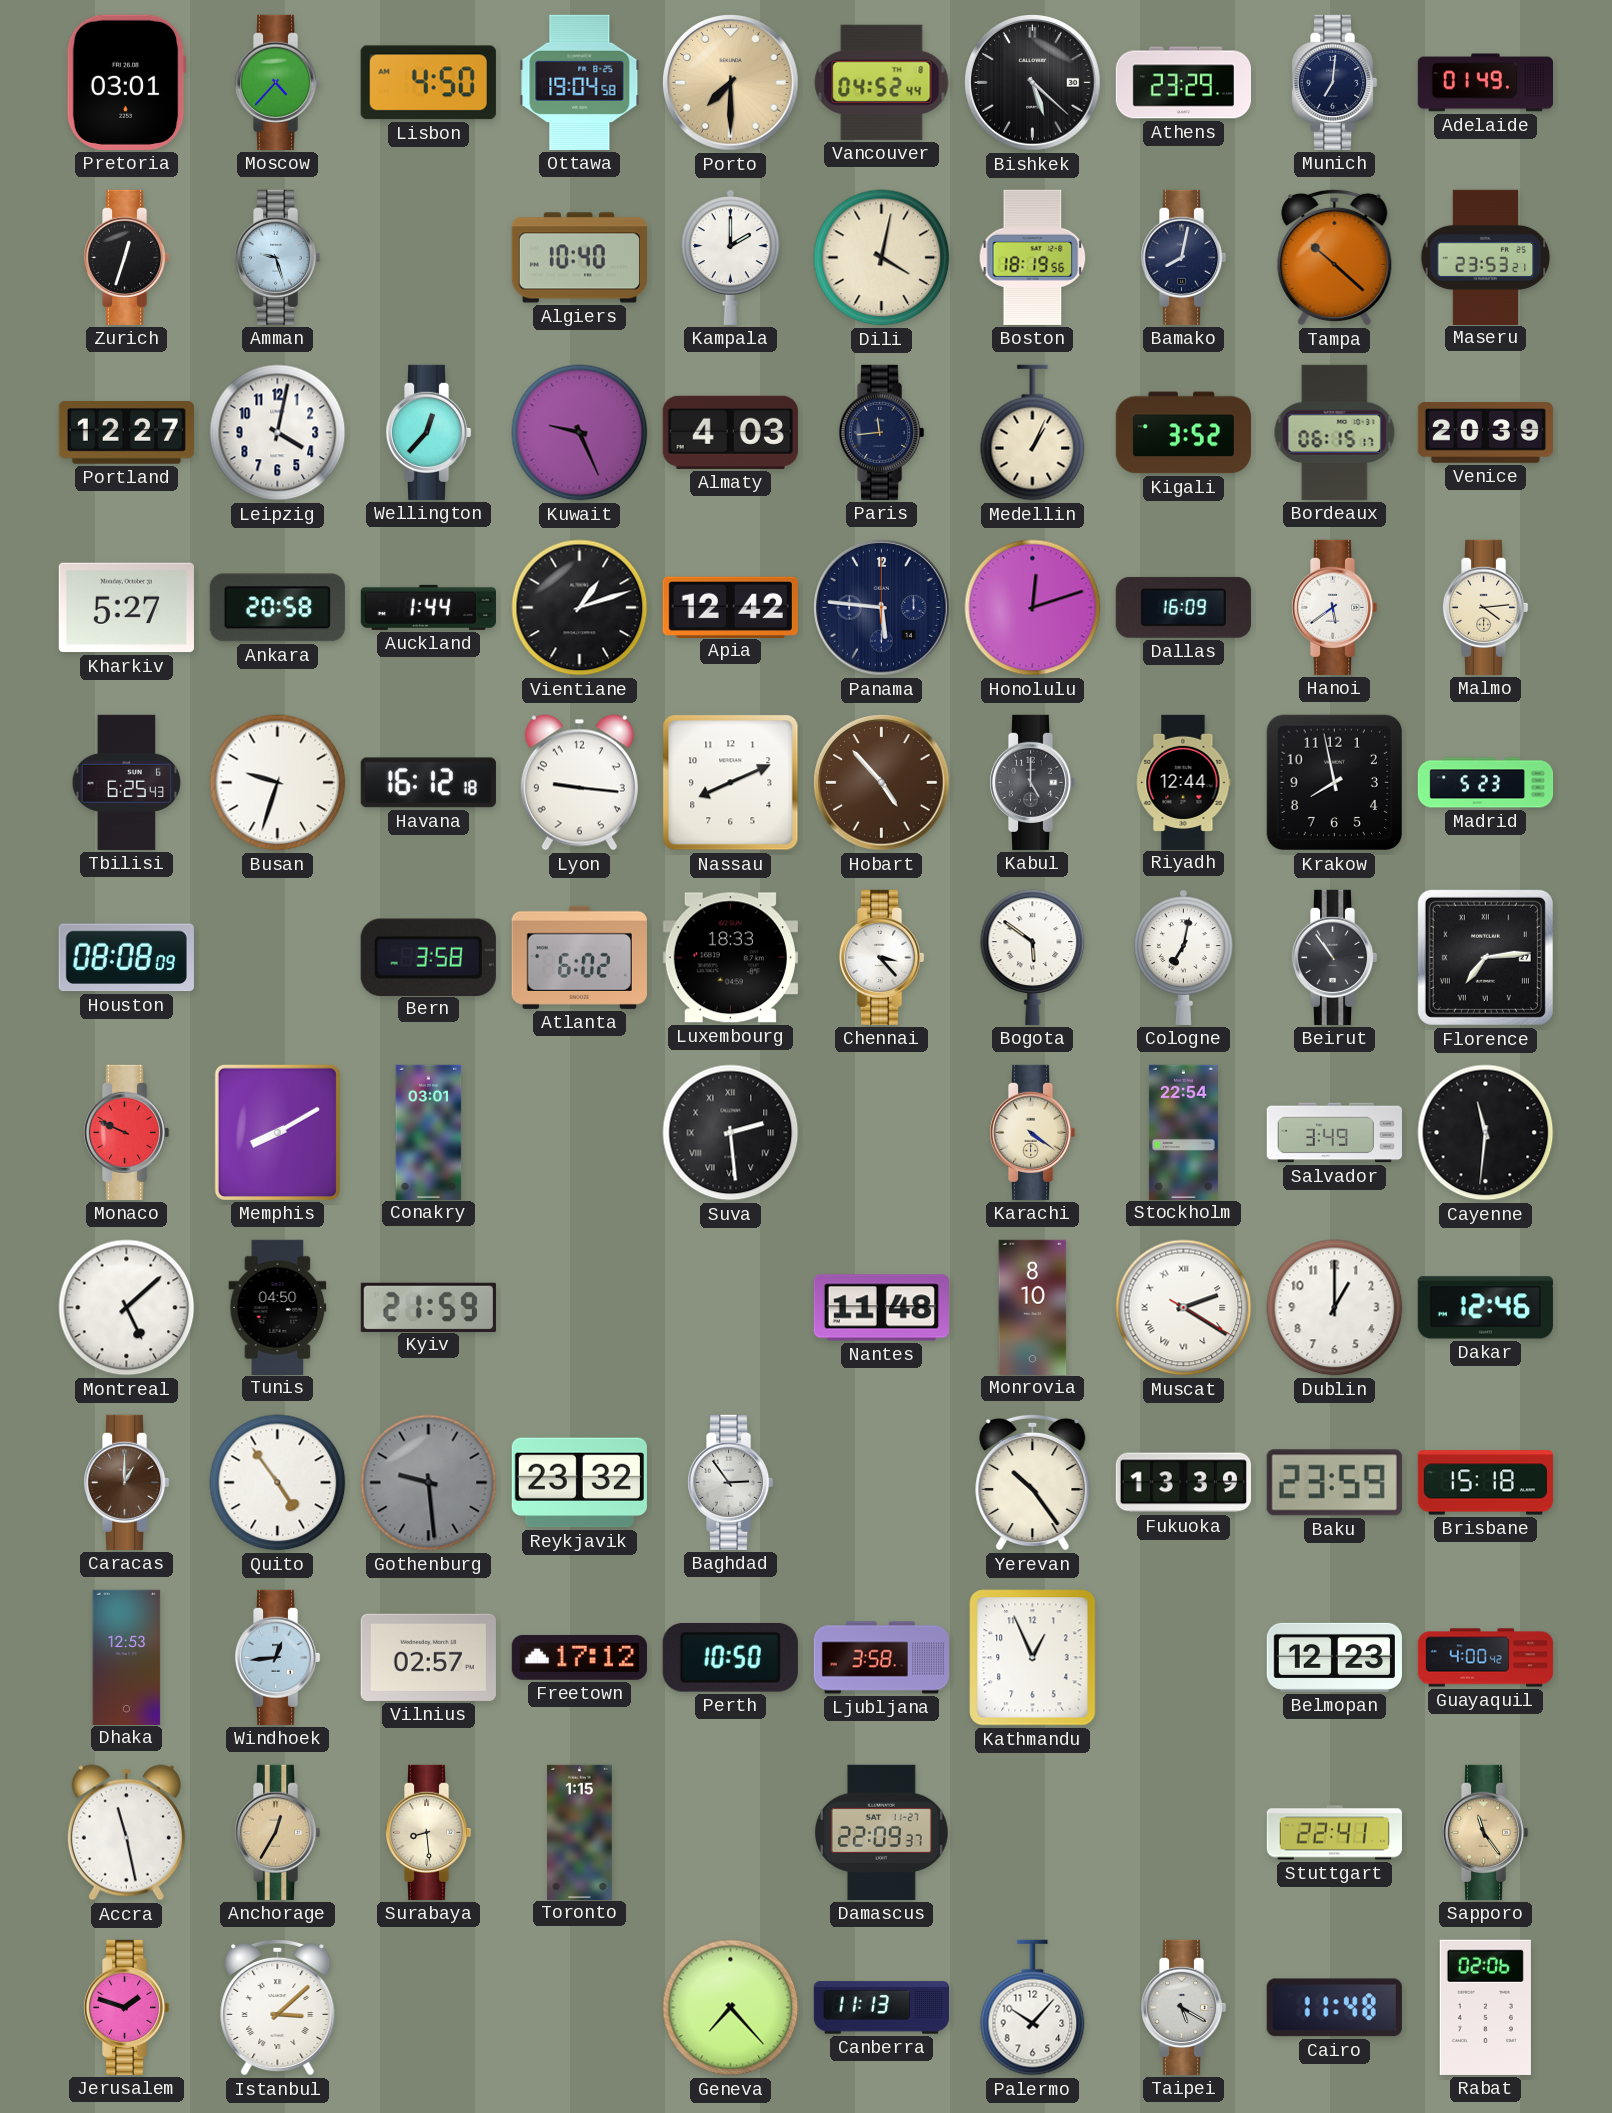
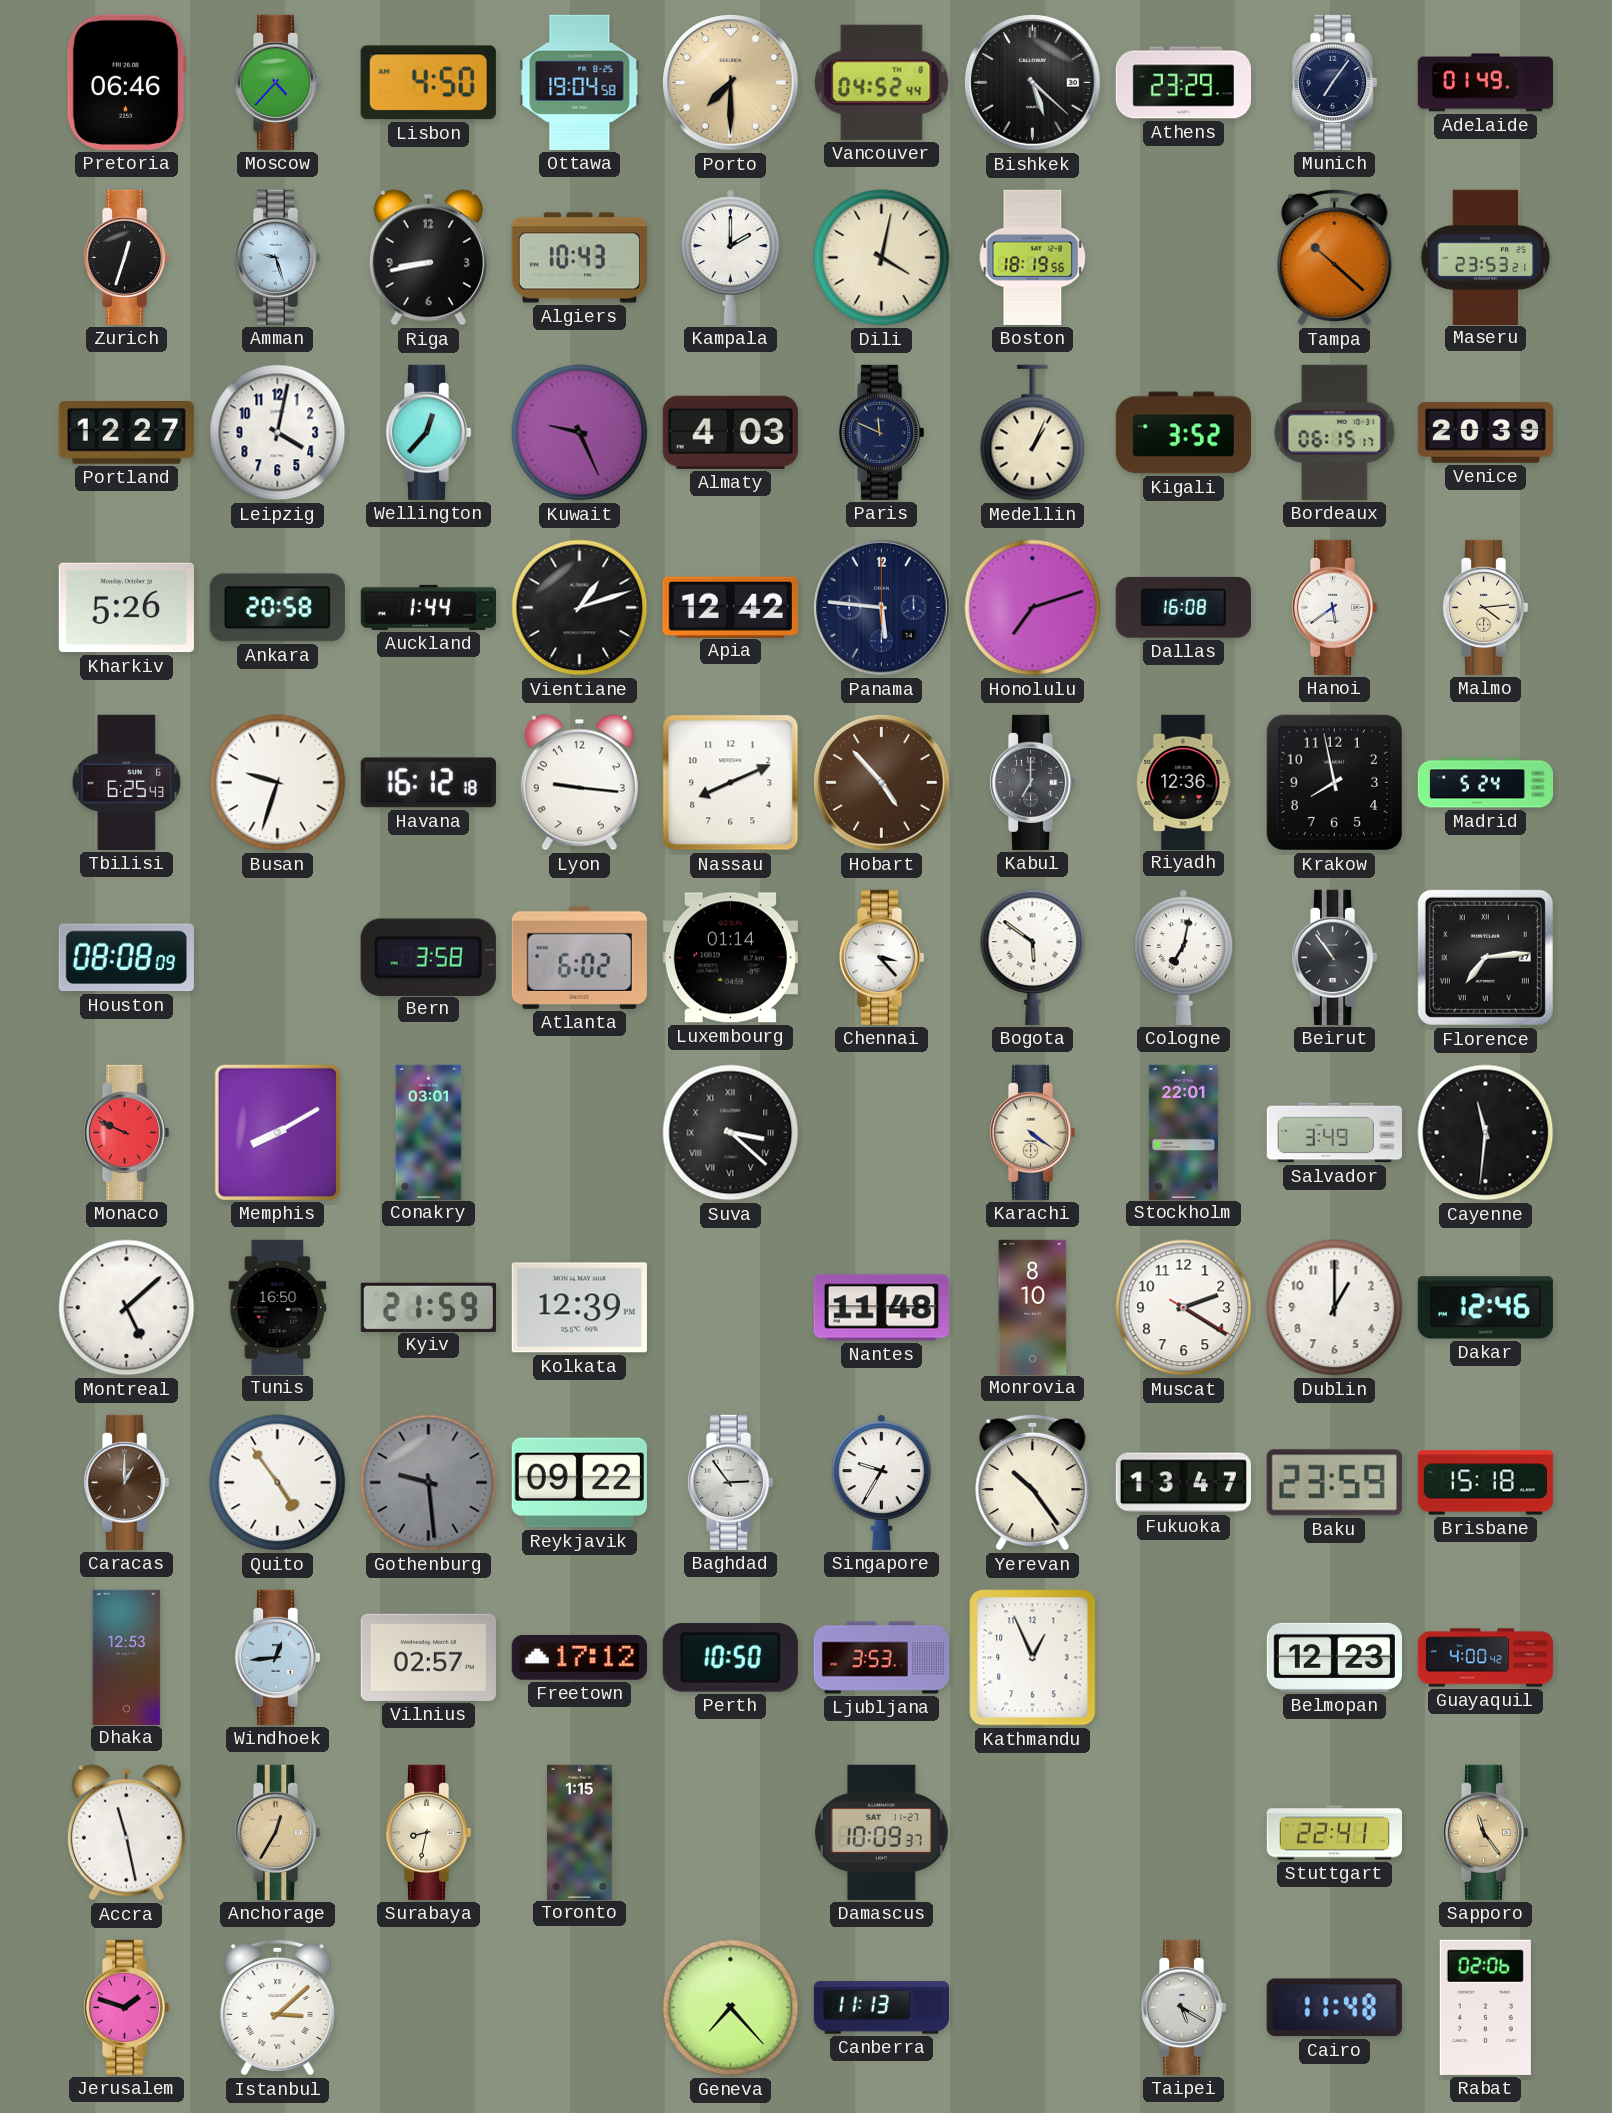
Pretoria: 03:01 -> 06:46
Munich: 7:01 -> 7:06
Riga: none -> 8:43
Algiers: 10:40 -> 10:43
Bamako: 8:02 -> none
Paris: 11:44 -> 11:49
Kharkiv: 5:27 -> 5:26
Honolulu: 12:12 -> 7:12
Dallas: 16:09 -> 16:08
Kabul: 5:00 -> 7:00
Riyadh: 12:44 -> 12:36
Madrid: 5:23 -> 5:24
Luxembourg: 18:33 -> 01:14
Suva: 2:29 -> 3:22
Stockholm: 22:54 -> 22:01
Tunis: 04:50 -> 16:50
Kolkata: none -> 12:39
Muscat numerals: Roman -> Arabic
Reykjavik: 23:32 -> 09:22
Singapore: none -> 9:35
Fukuoka: 13:39 -> 13:47
Ljubljana: 3:58 -> 3:53
Surabaya: 8:29 -> 8:32
Damascus: 22:09 -> 10:09
Palermo: 10:07 -> none
